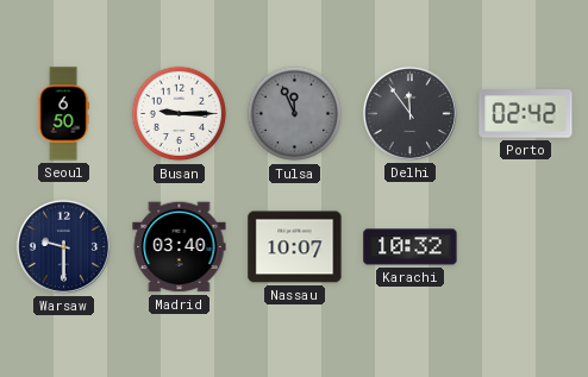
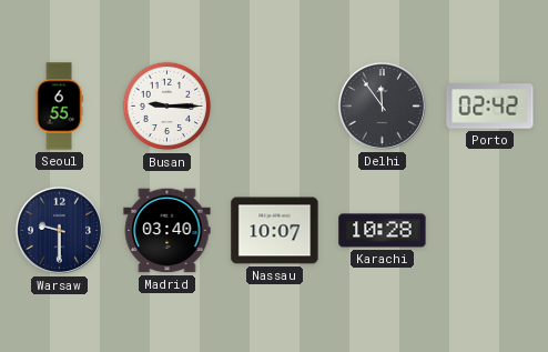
Seoul: 6:50 -> 6:55
Tulsa: 11:56 -> none
Karachi: 10:32 -> 10:28
